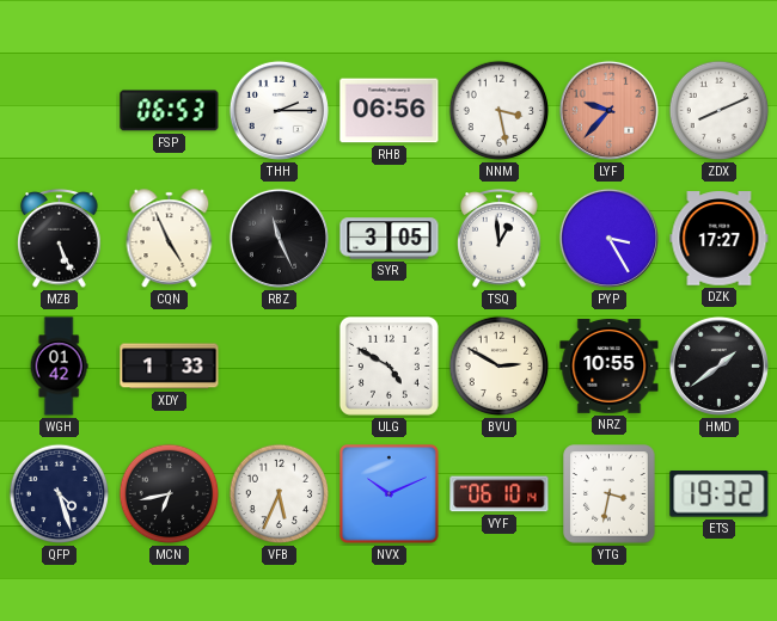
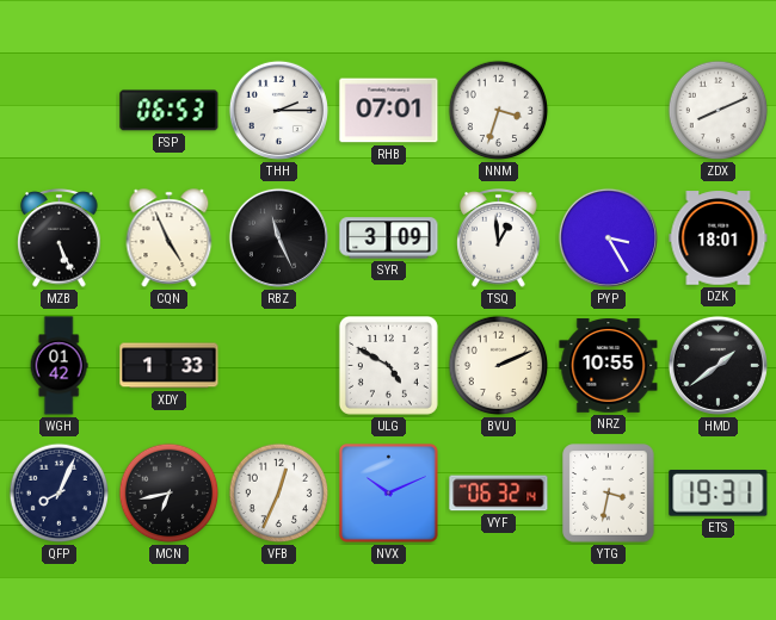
RHB: 06:56 -> 07:01
NNM: 3:28 -> 3:33
LYF: 9:37 -> none
SYR: 3:05 -> 3:09
DZK: 17:27 -> 18:01
BVU: 2:50 -> 2:11
QFP: 4:27 -> 8:04
VFB: 5:34 -> 12:34
VYF: 06:10 -> 06:32
ETS: 19:32 -> 19:31
